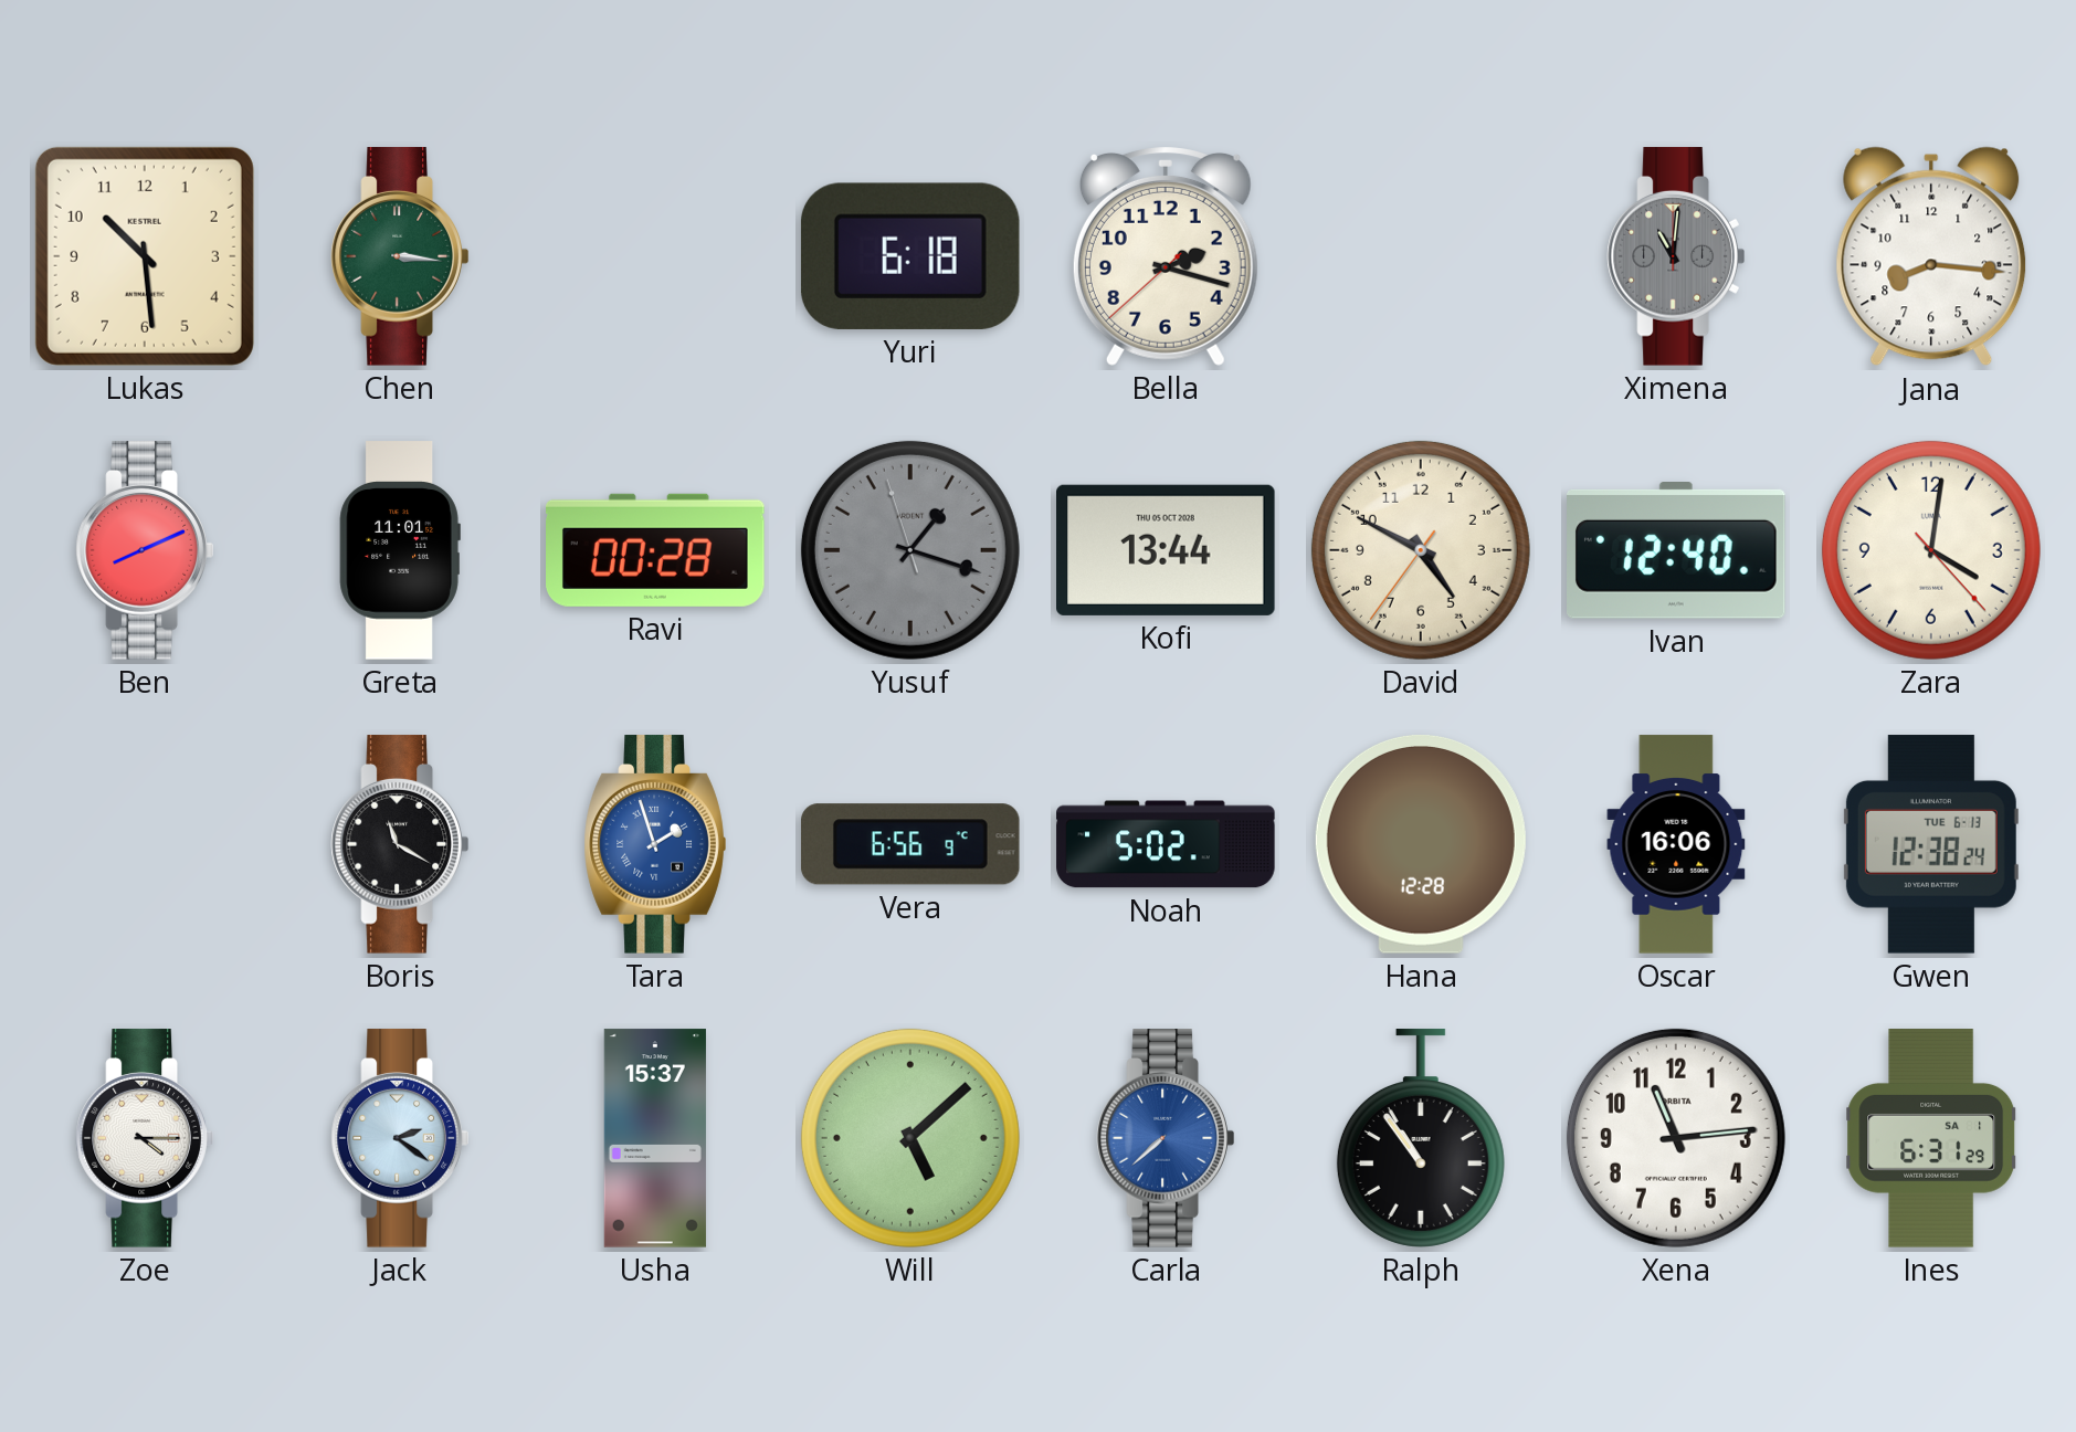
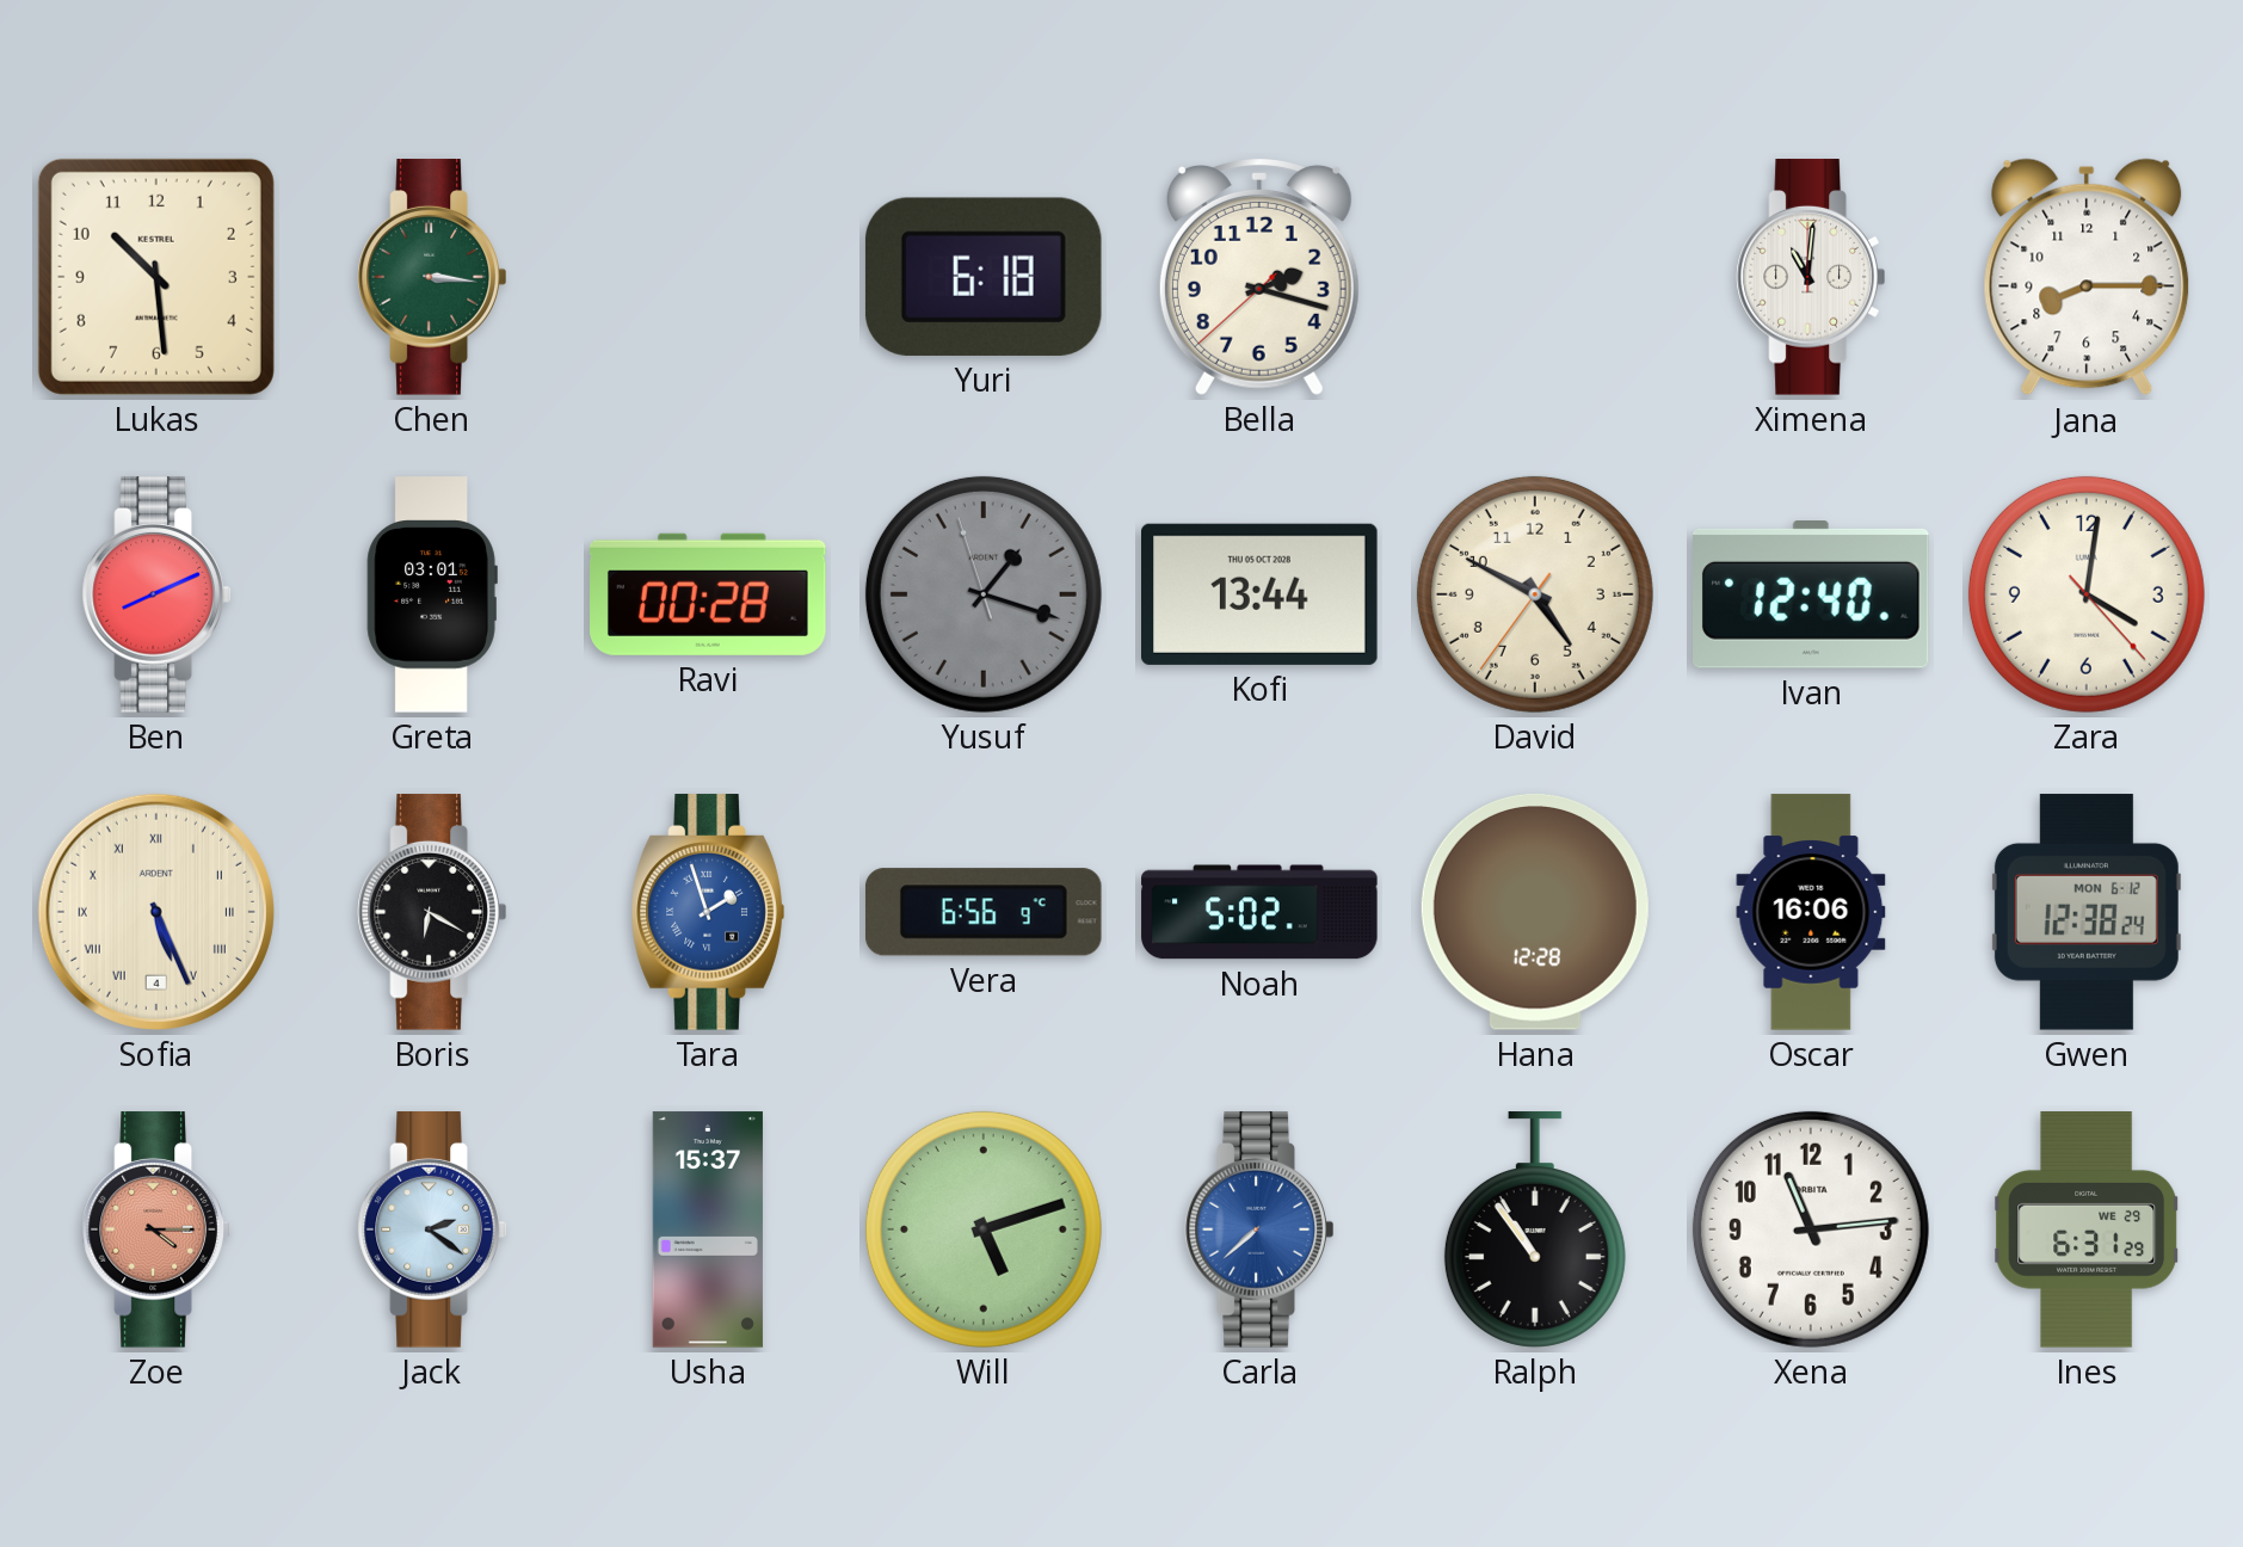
Ximena dial: grey -> white
Jana: 8:16 -> 8:15
Greta: 11:01 -> 03:01
Sofia: none -> 5:26
Boris: 11:20 -> 6:20
Gwen date: TUE 6-13 -> MON 6-12
Zoe dial: white -> salmon
Will: 5:08 -> 5:12
Ines date: SA 1 -> WE 29
